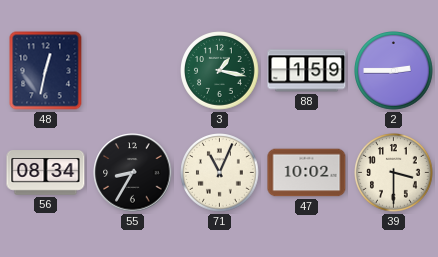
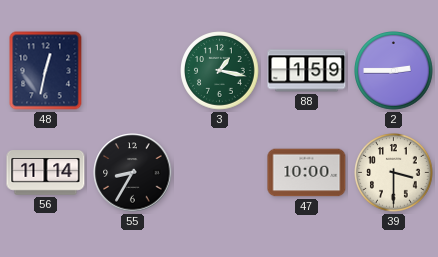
56: 08:34 -> 11:14
71: 11:04 -> none
47: 10:02 -> 10:00
